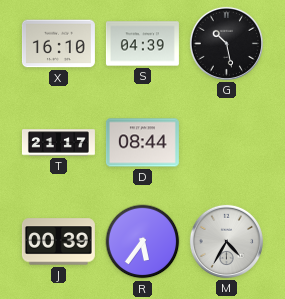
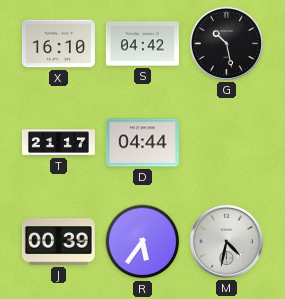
S: 04:39 -> 04:42
D: 08:44 -> 04:44
M: 4:35 -> 4:32
